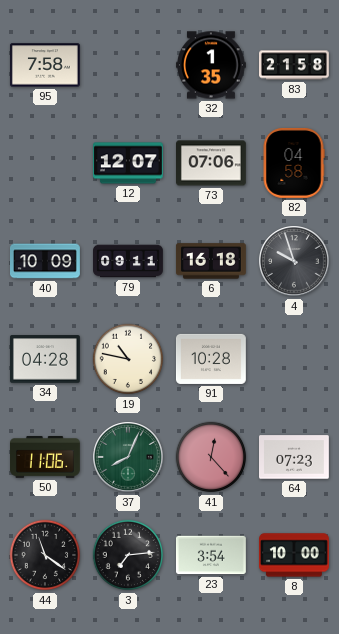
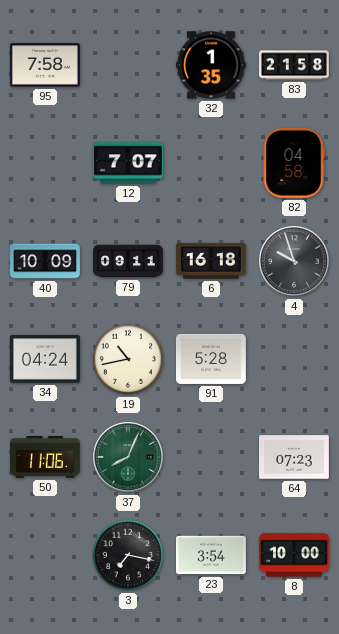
12: 12:07 -> 7:07
73: 07:06 -> none
34: 04:28 -> 04:24
19: 10:47 -> 10:43
91: 10:28 -> 5:28
41: 12:23 -> none
44: 11:21 -> none
3: 7:14 -> 7:17
